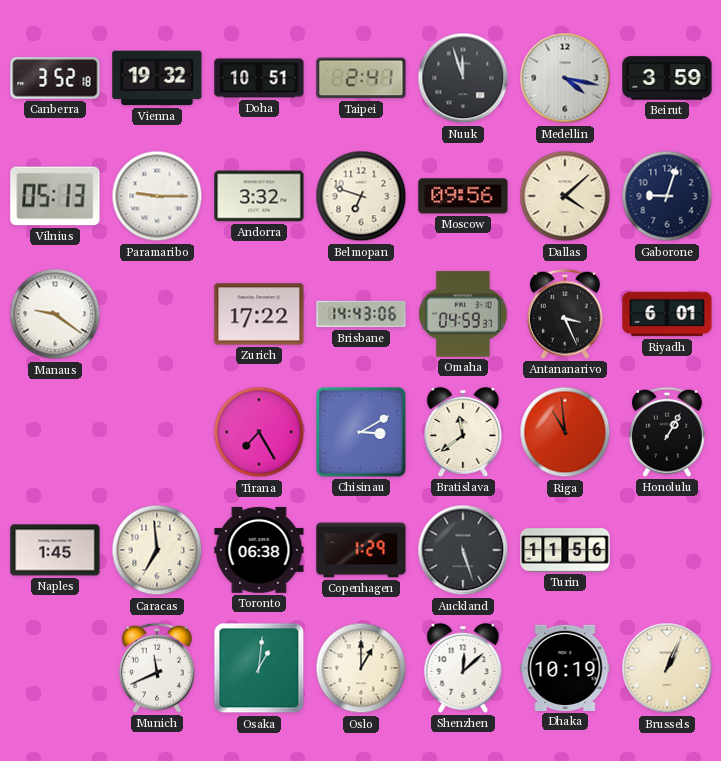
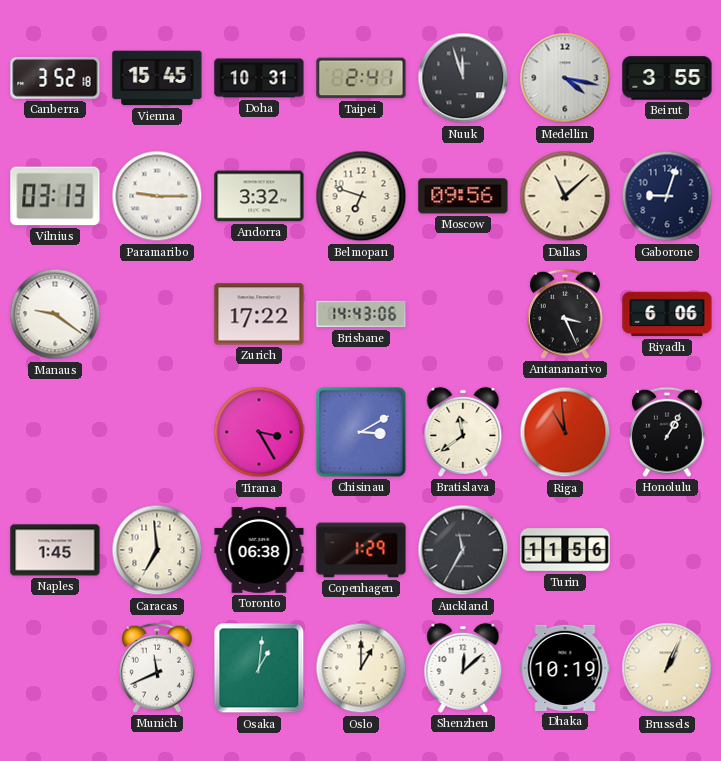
Vienna: 19:32 -> 15:45
Doha: 10:51 -> 10:31
Beirut: 3:59 -> 3:55
Vilnius: 05:13 -> 03:13
Dallas: 4:08 -> 11:08
Omaha: 04:59 -> none
Riyadh: 6:01 -> 6:06
Tirana: 7:25 -> 3:25
Auckland: 5:27 -> 11:35
